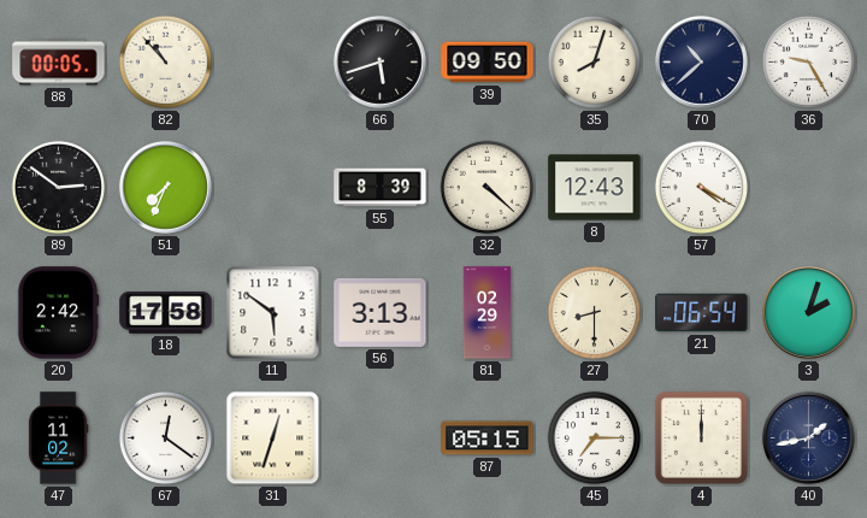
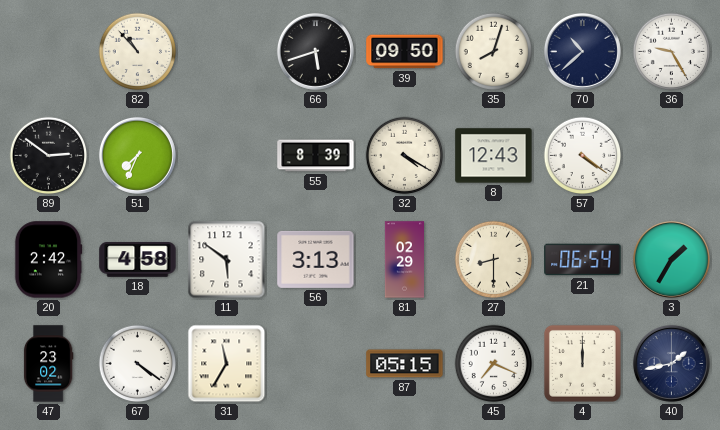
88: 00:05 -> none
32: 4:22 -> 4:20
57: 4:20 -> 4:21
18: 17:58 -> 4:58
3: 2:03 -> 1:35
47: 11:02 -> 23:02
67: 12:21 -> 4:21
31: 12:33 -> 11:35
45: 7:15 -> 7:19
